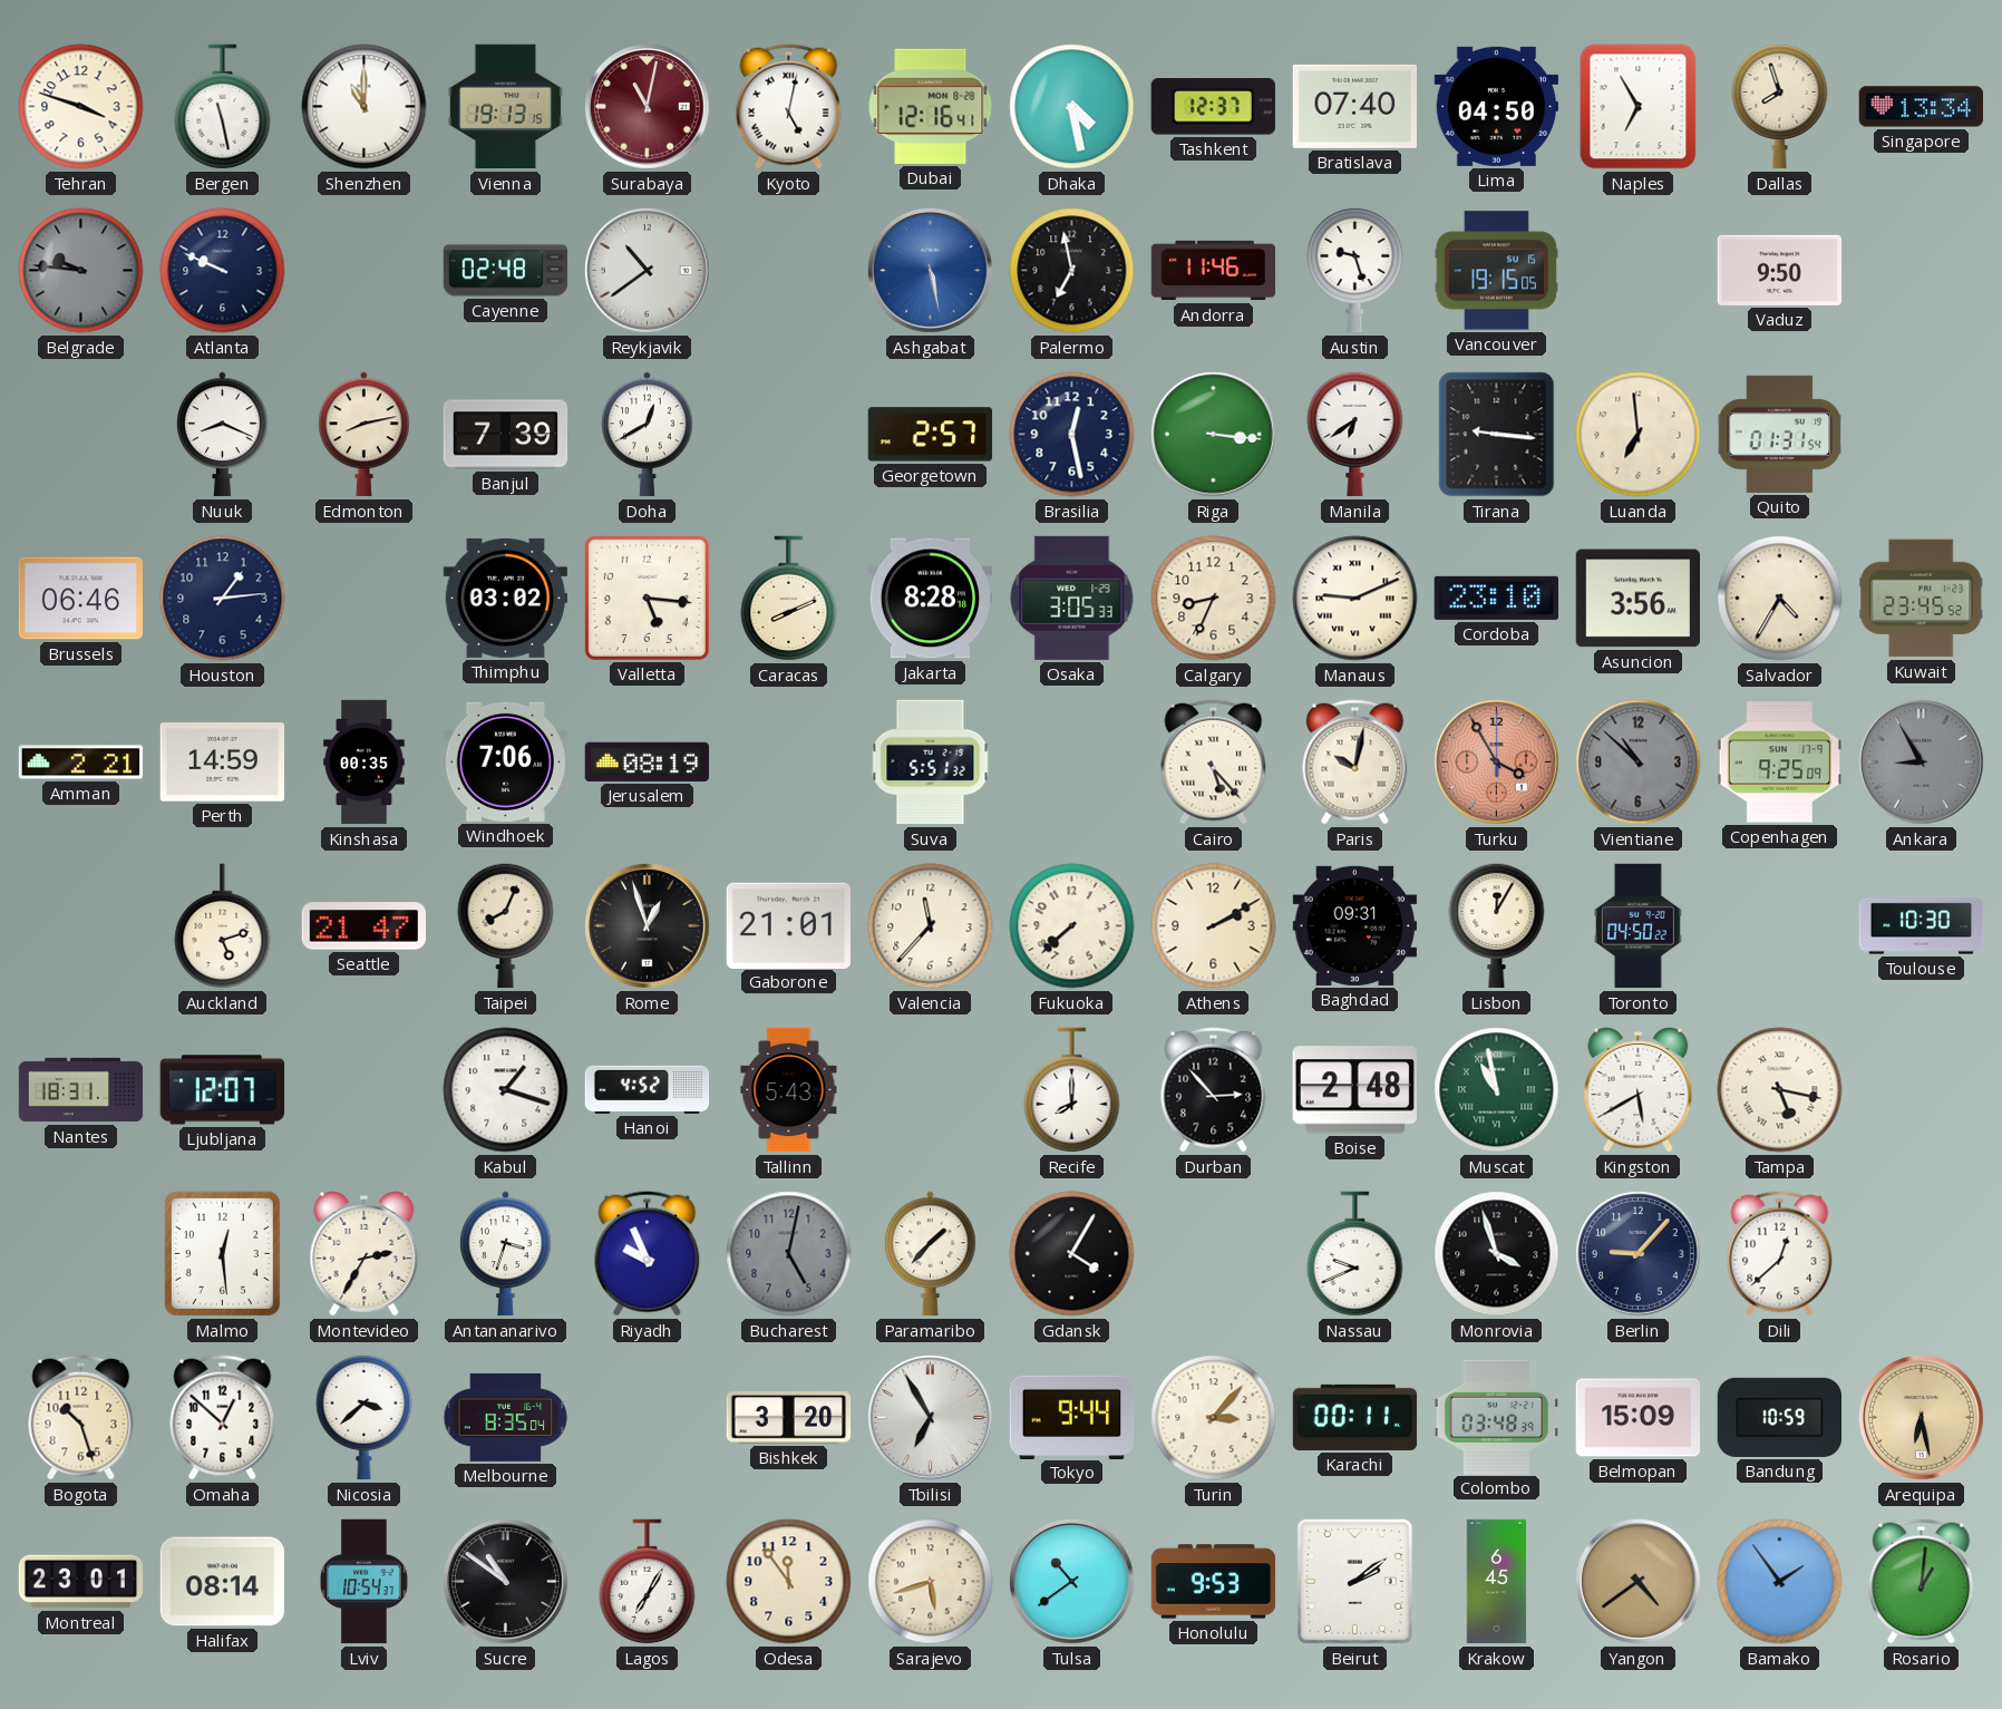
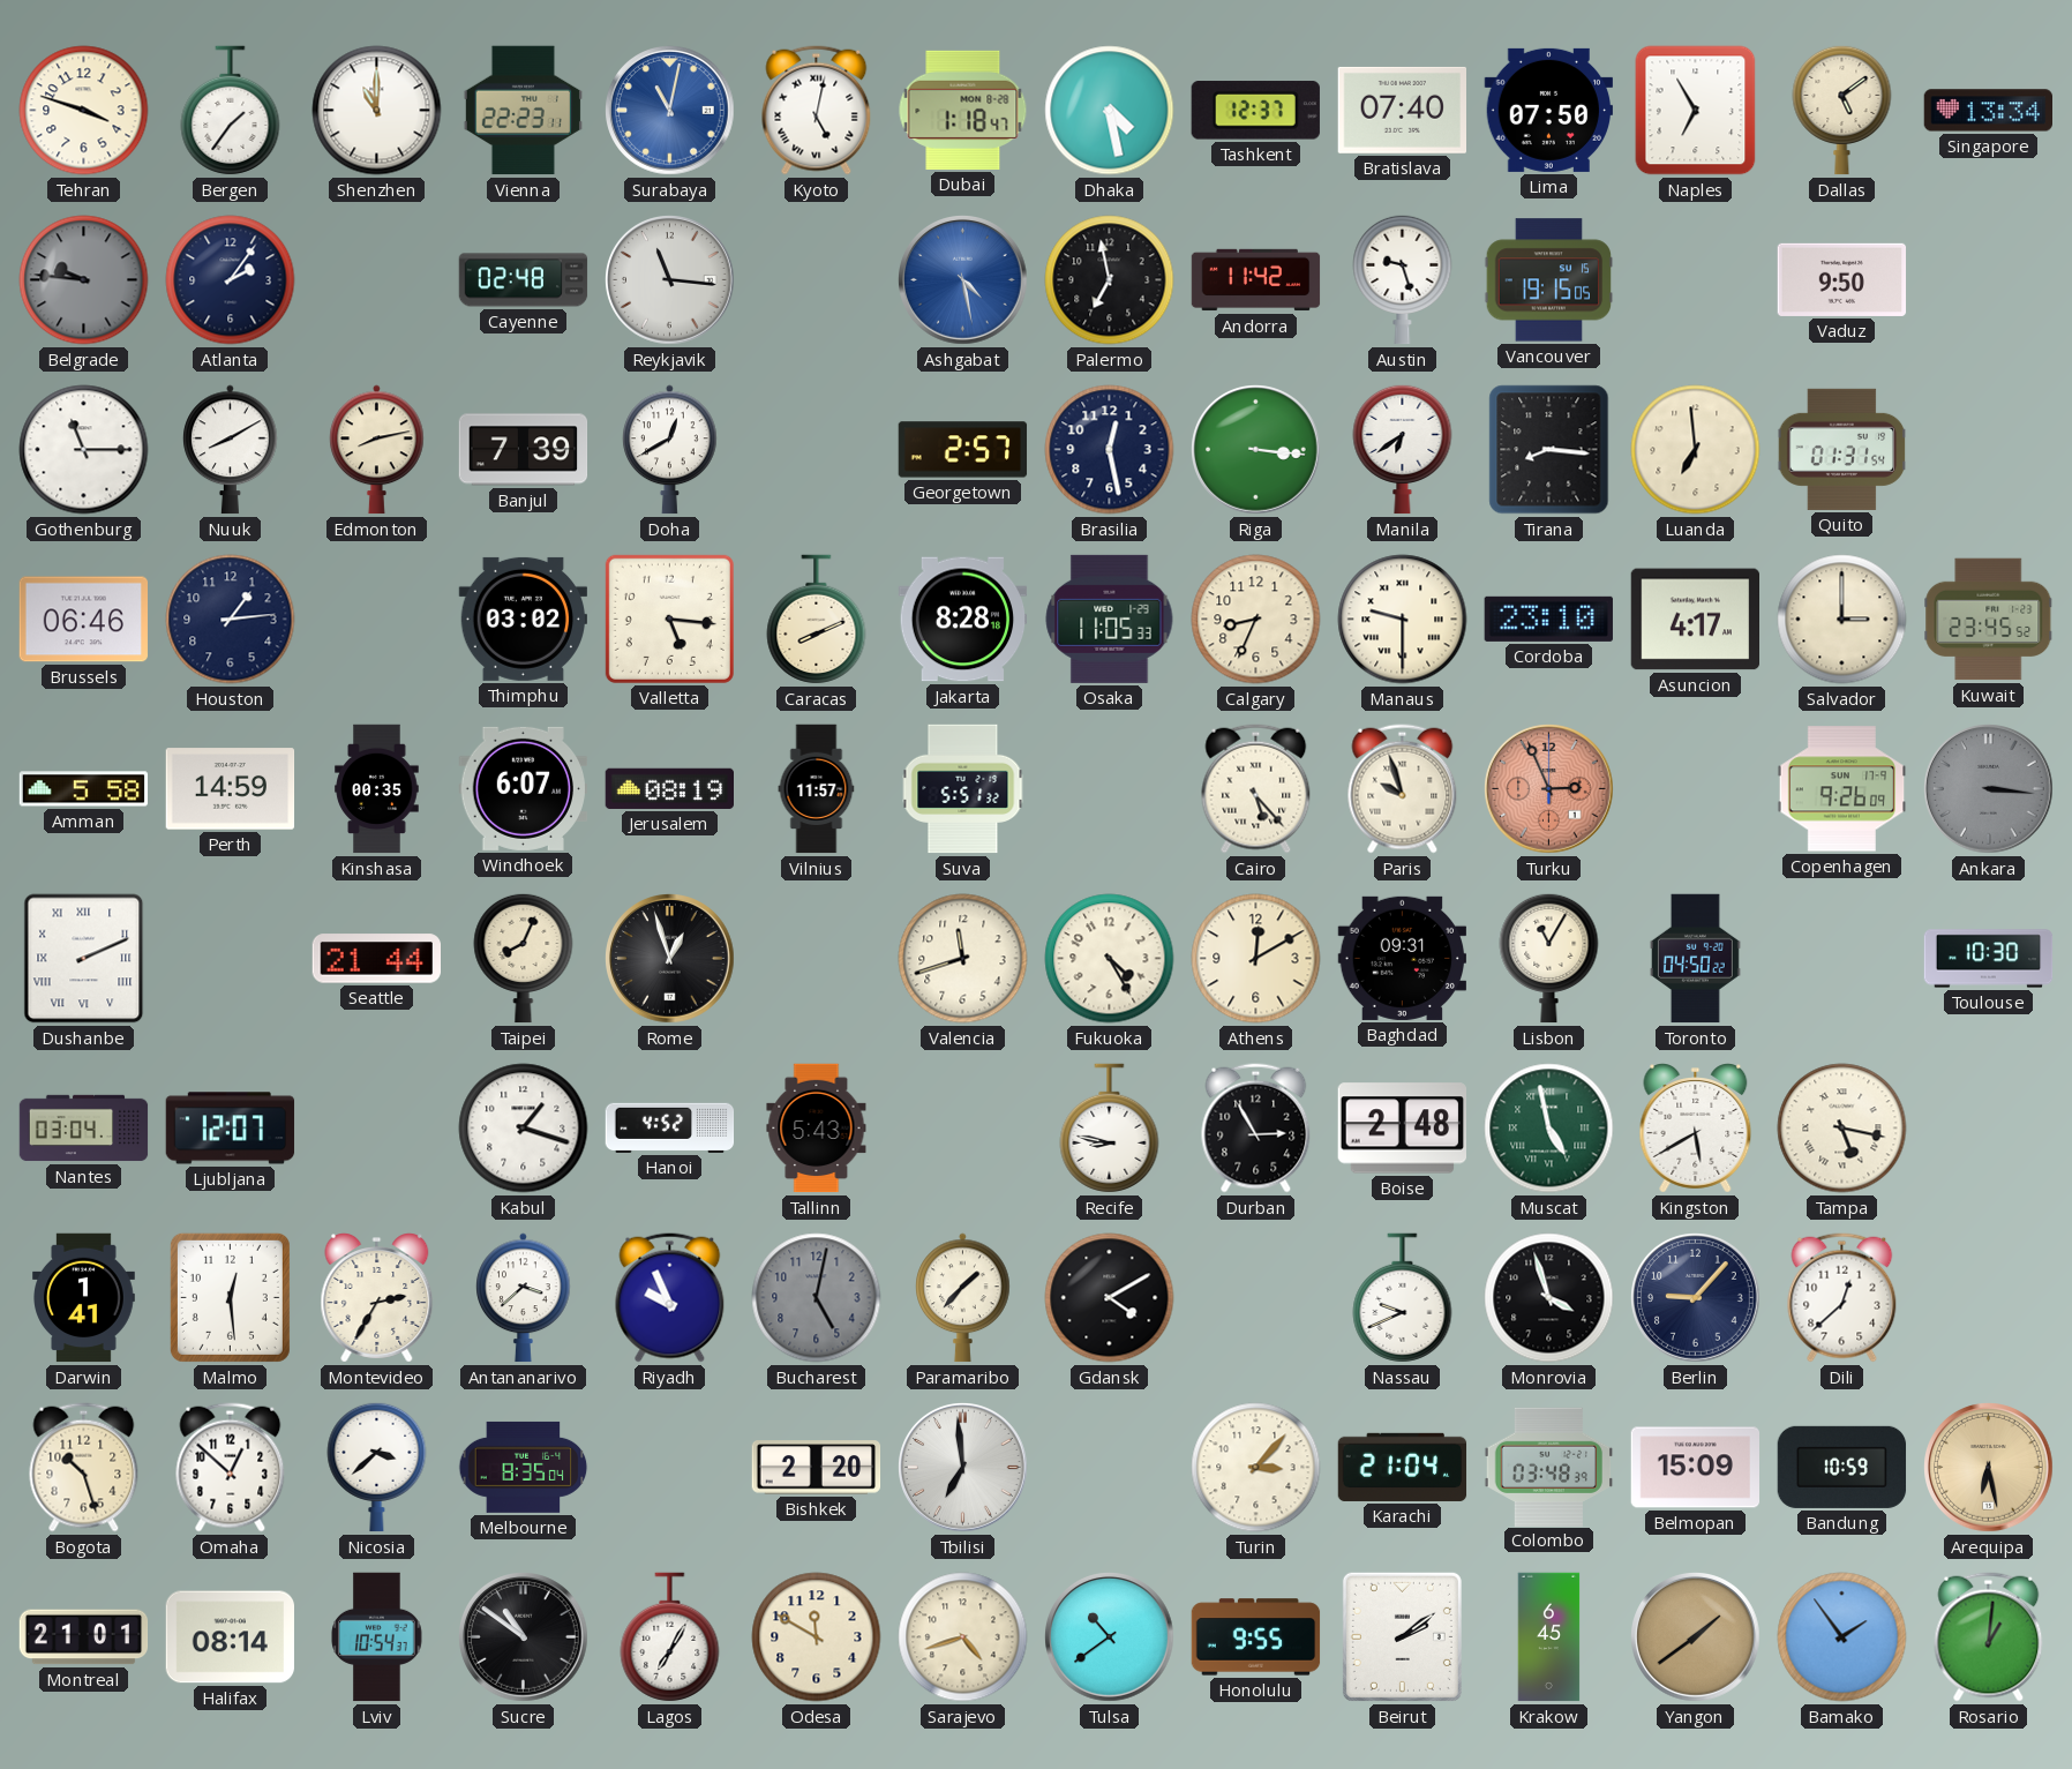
Bergen: 11:28 -> 1:36
Vienna: 19:13 -> 22:23
Surabaya dial: burgundy -> blue
Dubai: 12:16 -> 1:18
Lima: 04:50 -> 07:50
Dallas: 7:57 -> 5:09
Atlanta: 9:49 -> 2:06
Reykjavik: 10:39 -> 11:16
Ashgabat: 5:28 -> 4:28
Andorra: 11:46 -> 11:42
Gothenburg: none -> 11:15
Nuuk: 8:19 -> 8:10
Tirana: 9:16 -> 8:16
Osaka: 3:05 -> 11:05
Manaus: 9:11 -> 9:30
Asuncion: 3:56 -> 4:17
Salvador: 4:35 -> 3:00
Amman: 2:21 -> 5:58
Windhoek: 7:06 -> 6:07
Vilnius: none -> 11:57
Paris: 10:02 -> 9:57
Turku: 3:55 -> 2:56
Vientiane: 10:52 -> none
Copenhagen: 9:25 -> 9:26
Ankara: 8:55 -> 3:16
Dushanbe: none -> 2:11
Auckland: 5:12 -> none
Seattle: 21:47 -> 21:44
Gaborone: 21:01 -> none
Valencia: 11:37 -> 11:42
Fukuoka: 7:38 -> 4:25
Athens: 2:10 -> 12:10
Lisbon: 12:05 -> 11:05
Nantes: 18:31 -> 03:04
Recife: 8:00 -> 8:47
Durban: 2:53 -> 2:55
Muscat: 10:58 -> 4:58
Darwin: none -> 1:41
Antananarivo: 3:33 -> 3:38
Gdansk: 4:05 -> 4:10
Bishkek: 3:20 -> 2:20
Tbilisi: 6:55 -> 6:59
Tokyo: 9:44 -> none
Karachi: 00:11 -> 21:04
Montreal: 23:01 -> 21:01
Odesa: 11:54 -> 11:50
Sarajevo: 5:42 -> 4:42
Honolulu: 9:53 -> 9:55
Yangon: 4:39 -> 1:39
